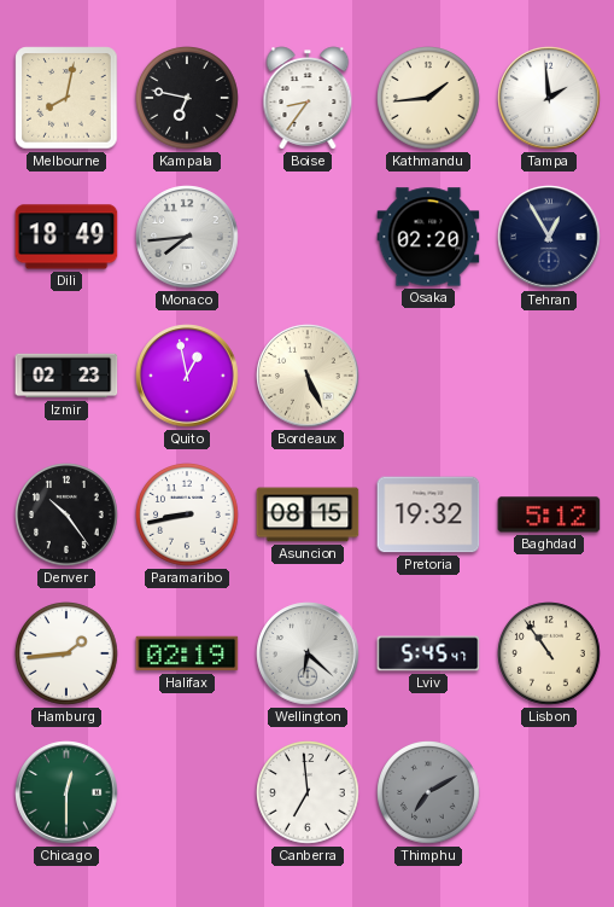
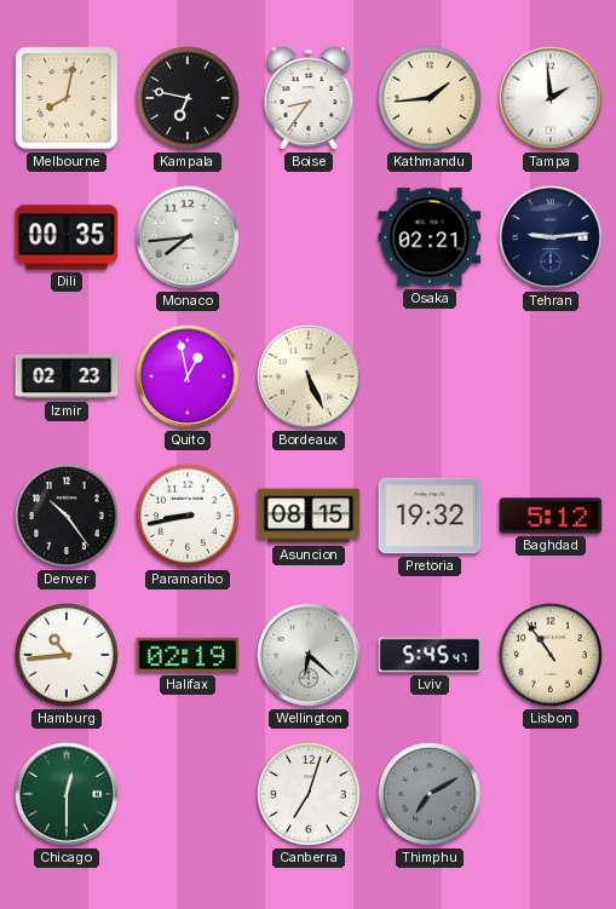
Dili: 18:49 -> 00:35
Osaka: 02:20 -> 02:21
Tehran: 12:55 -> 9:14
Hamburg: 1:44 -> 10:44
Canberra: 6:59 -> 7:03
